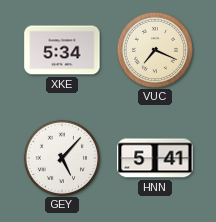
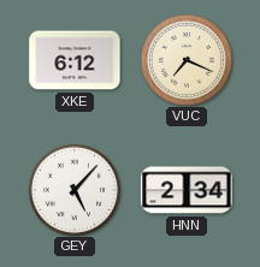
XKE: 5:34 -> 6:12
HNN: 5:41 -> 2:34
